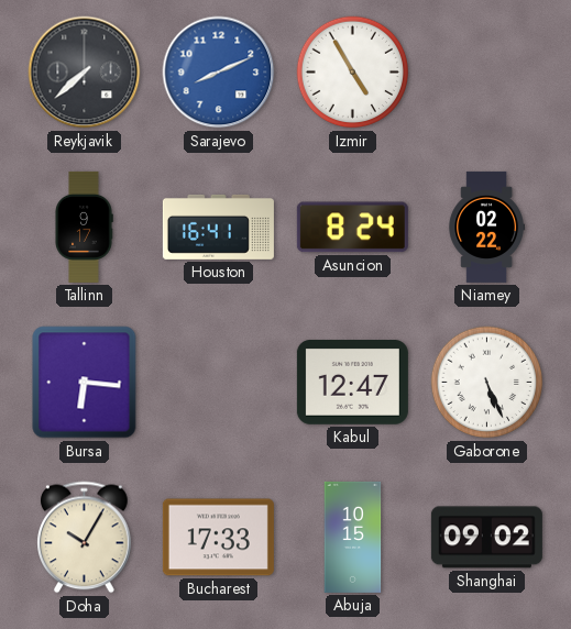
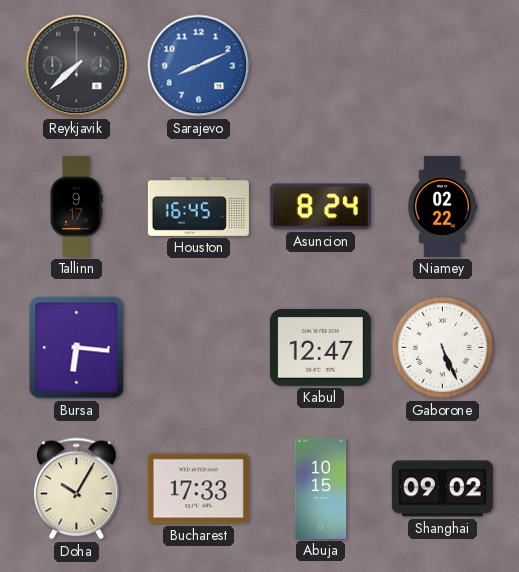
Izmir: 4:55 -> none
Houston: 16:41 -> 16:45
